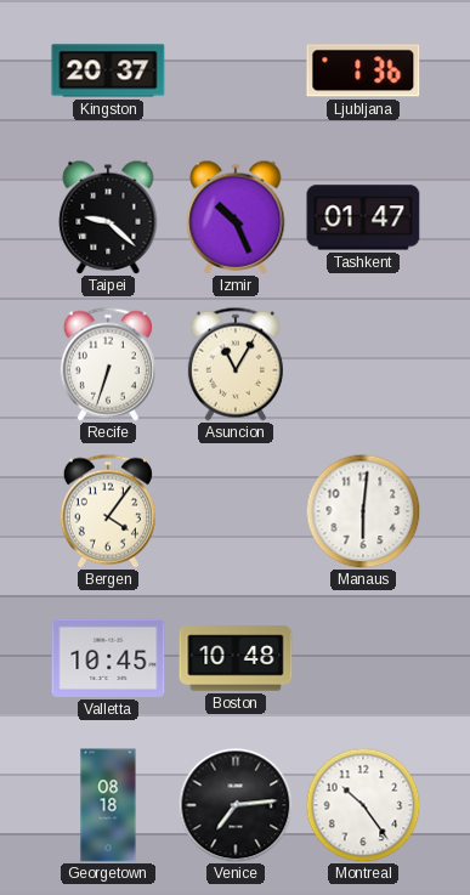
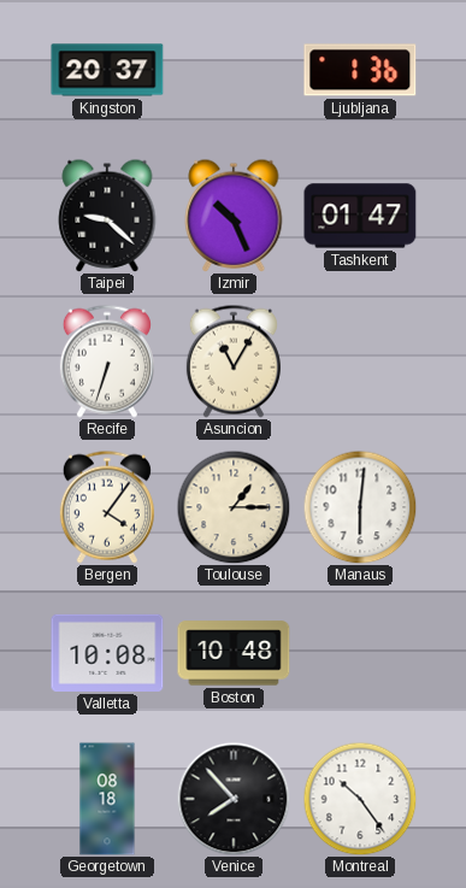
Toulouse: none -> 1:15
Valletta: 10:45 -> 10:08
Venice: 7:14 -> 7:53
